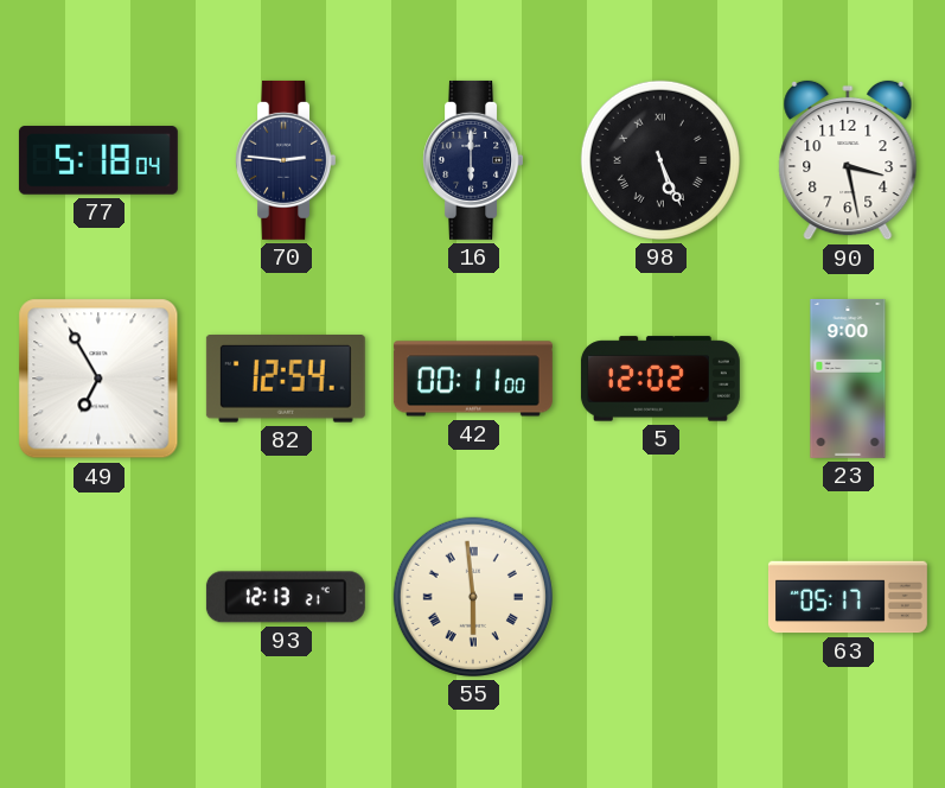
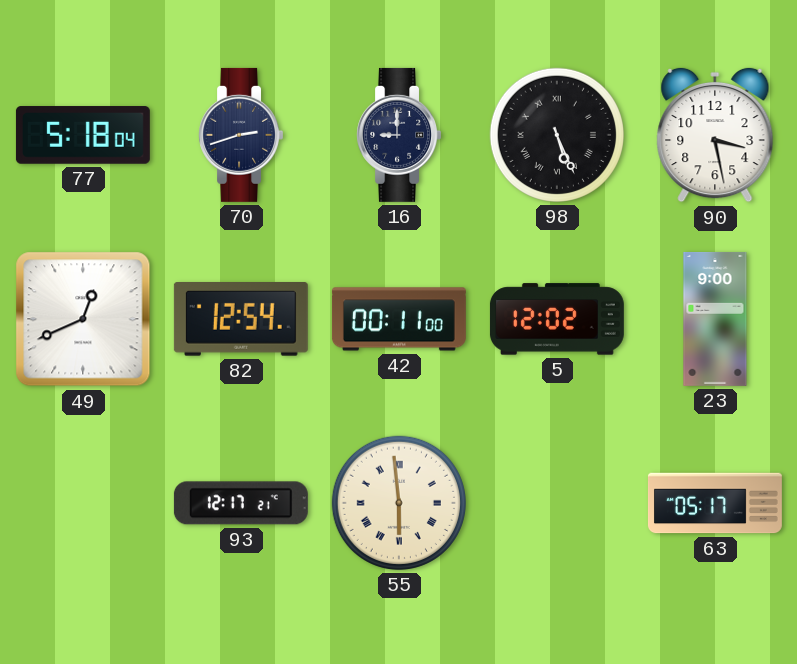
70: 2:46 -> 2:42
16: 6:00 -> 9:00
49: 6:55 -> 12:41
93: 12:13 -> 12:17
